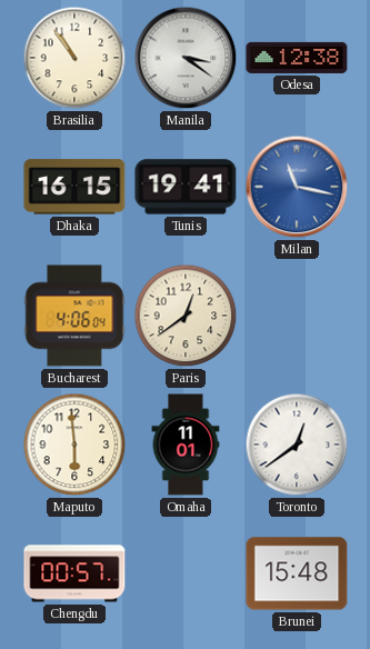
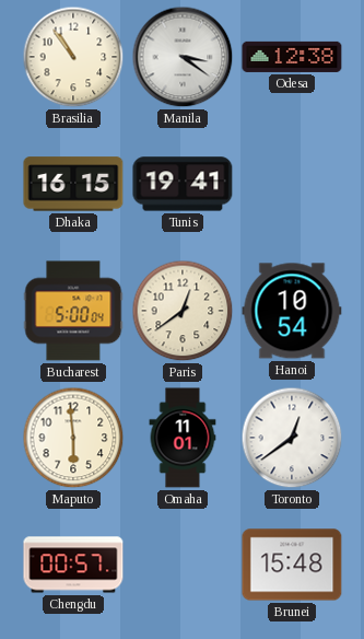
Milan: 11:17 -> none
Bucharest: 4:06 -> 5:00
Hanoi: none -> 10:54
